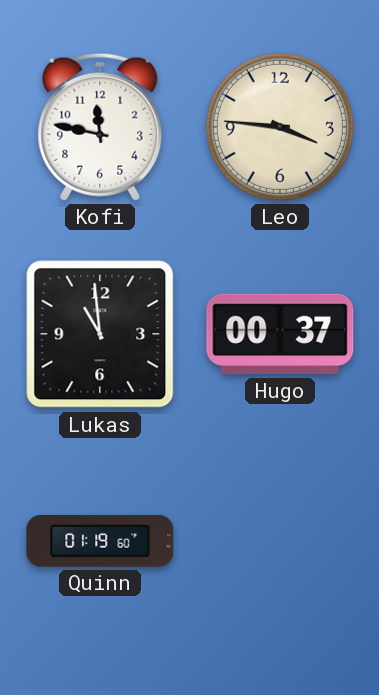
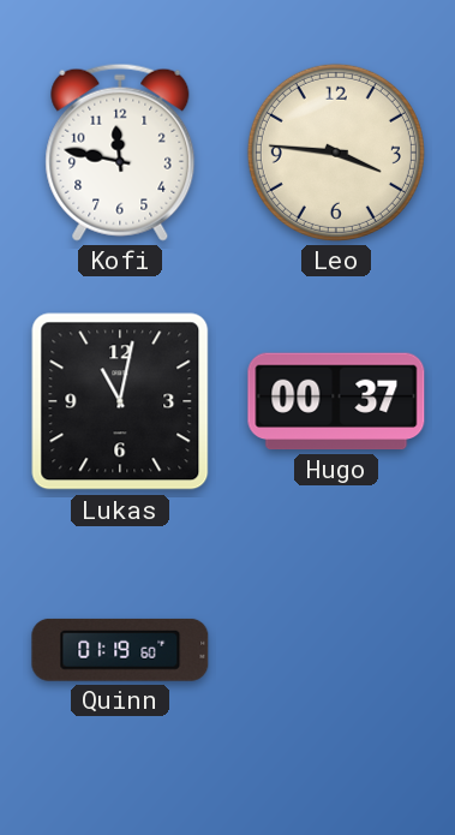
Lukas: 10:59 -> 11:02
